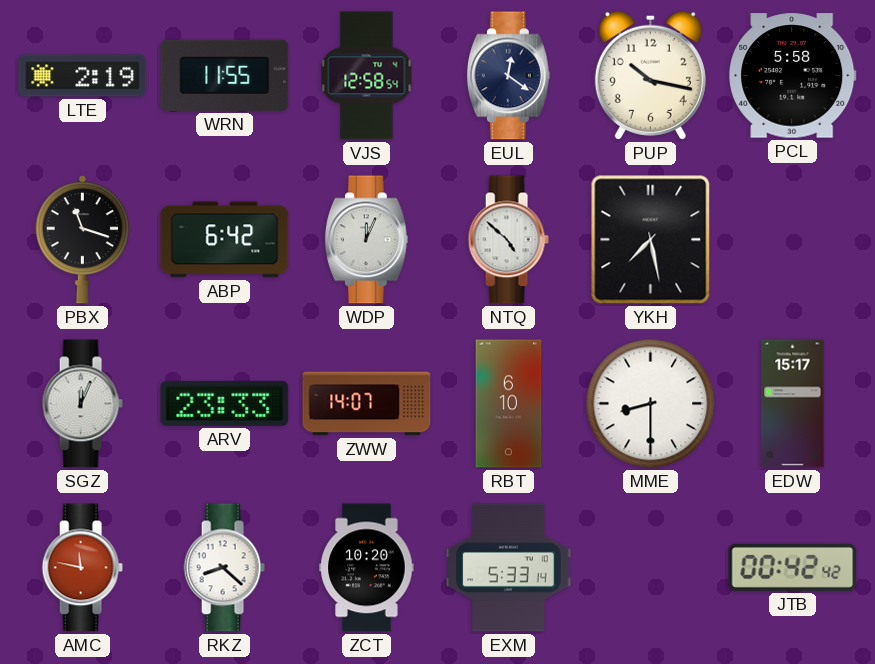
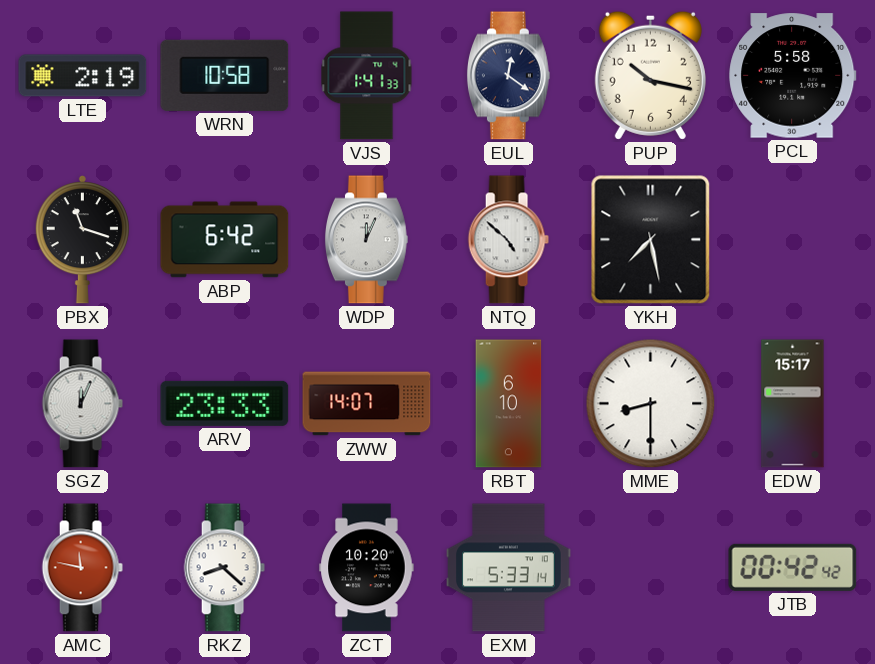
WRN: 11:55 -> 10:58
VJS: 12:58 -> 1:41
